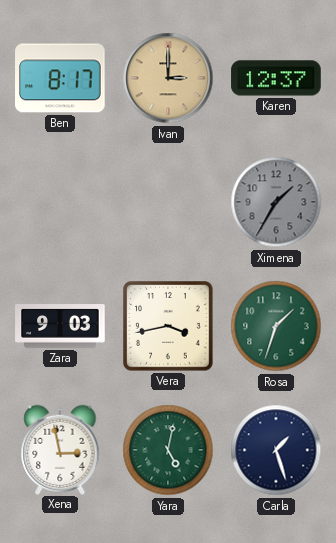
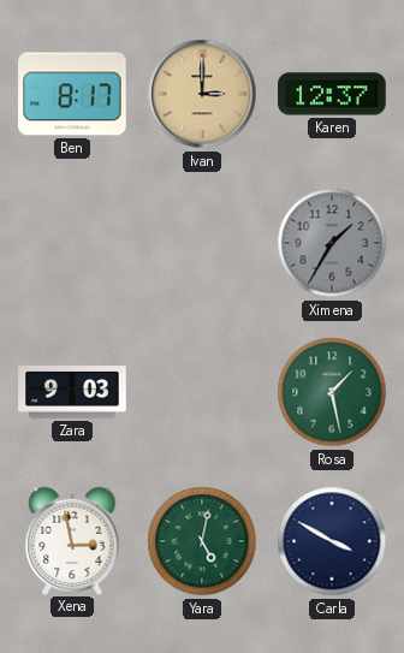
Vera: 3:43 -> none
Rosa: 1:33 -> 1:28
Carla: 1:27 -> 3:50
